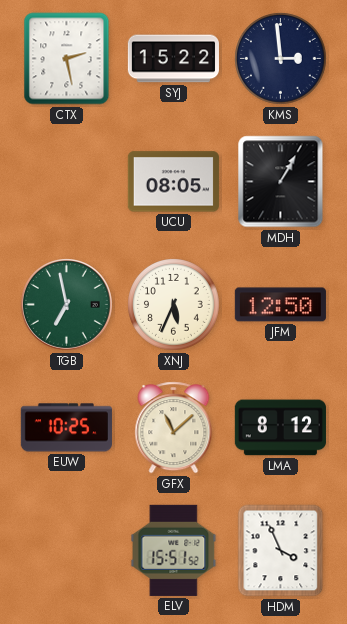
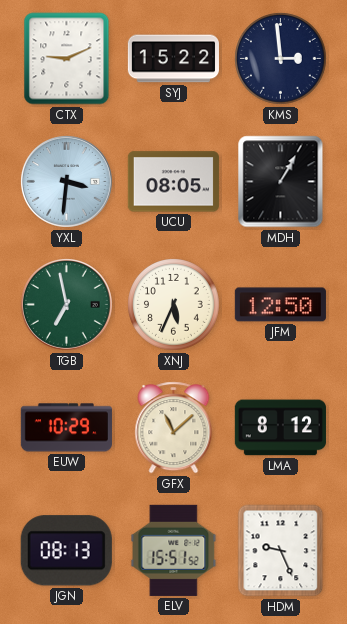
CTX: 2:28 -> 9:11
YXL: none -> 3:31
EUW: 10:25 -> 10:29
JGN: none -> 08:13
HDM: 3:56 -> 9:26
